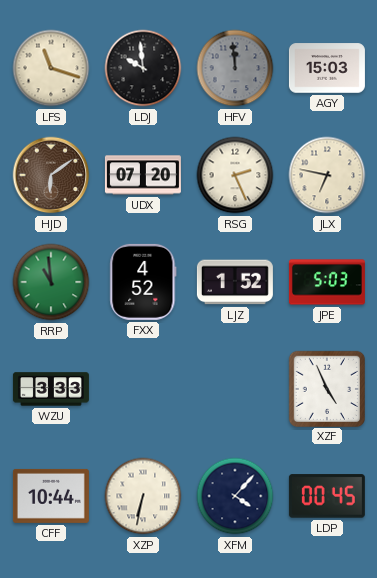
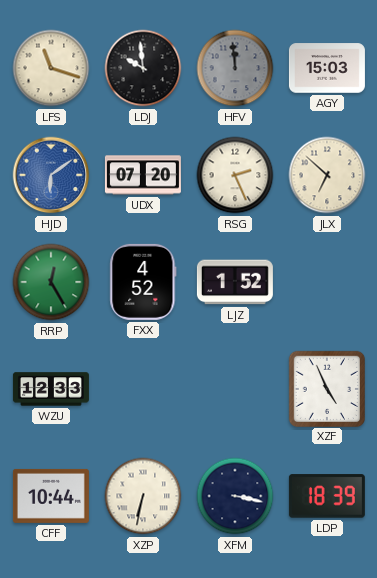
HJD dial: brown -> blue
JLX: 6:47 -> 6:52
RRP: 10:59 -> 12:25
JPE: 5:03 -> none
WZU: 3:33 -> 12:33
XFM: 4:07 -> 3:17
LDP: 00:45 -> 18:39
